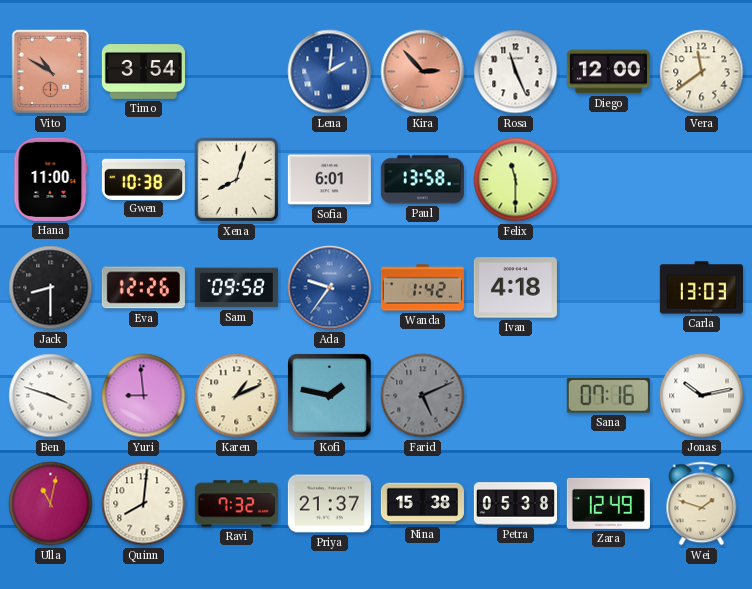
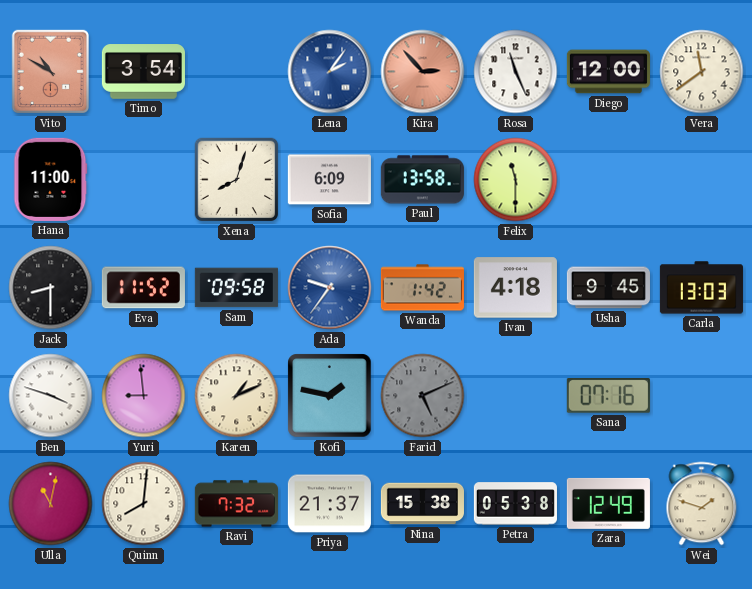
Lena: 2:01 -> 2:06
Gwen: 10:38 -> none
Sofia: 6:01 -> 6:09
Eva: 12:26 -> 11:52
Usha: none -> 9:45
Jonas: 10:13 -> none
